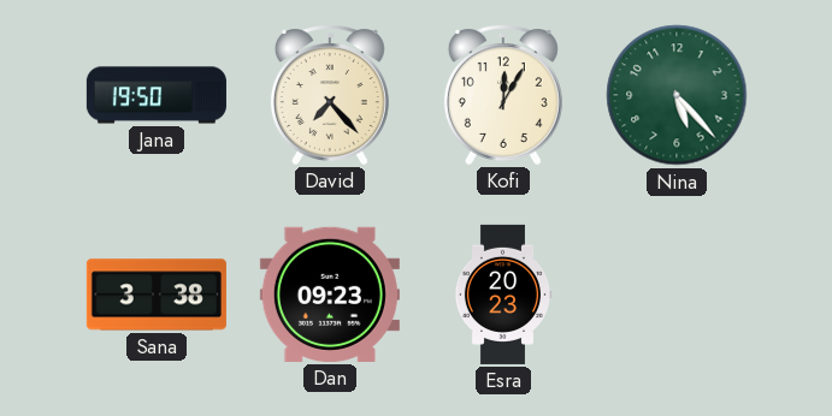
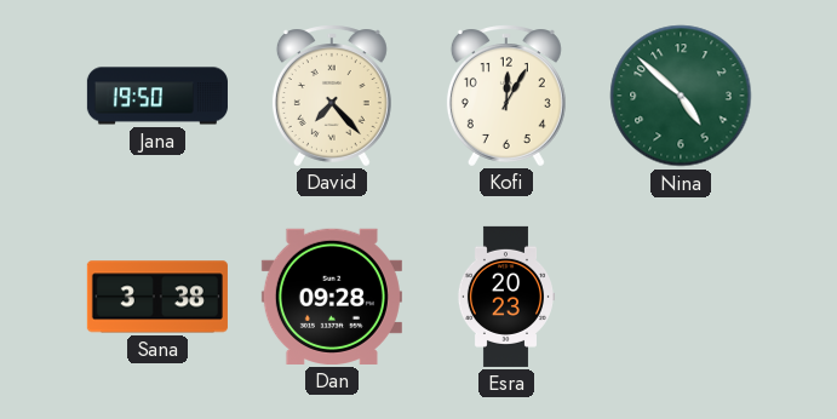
Nina: 5:23 -> 4:52
Dan: 09:23 -> 09:28
